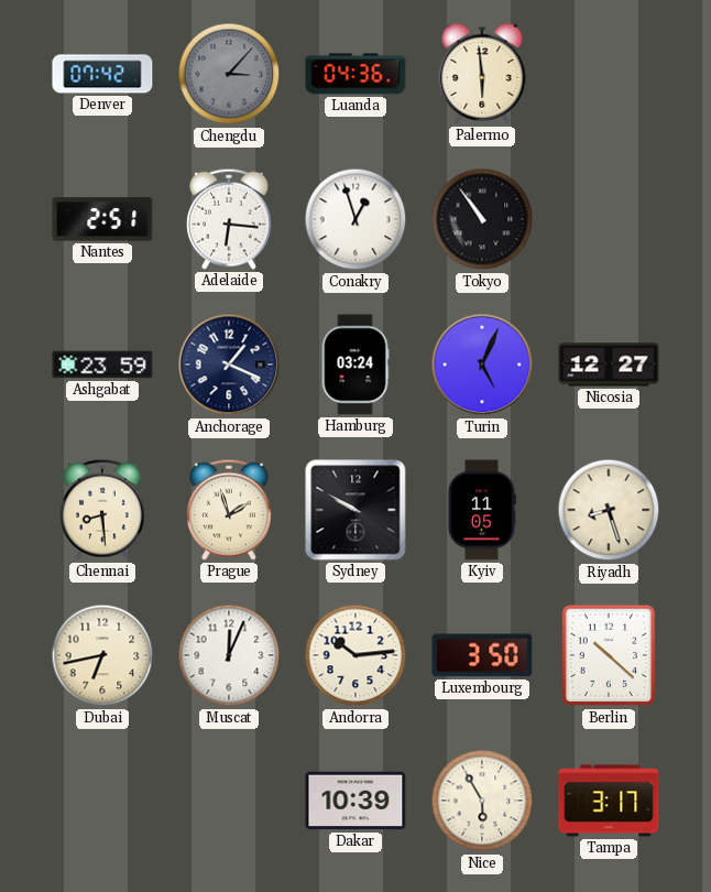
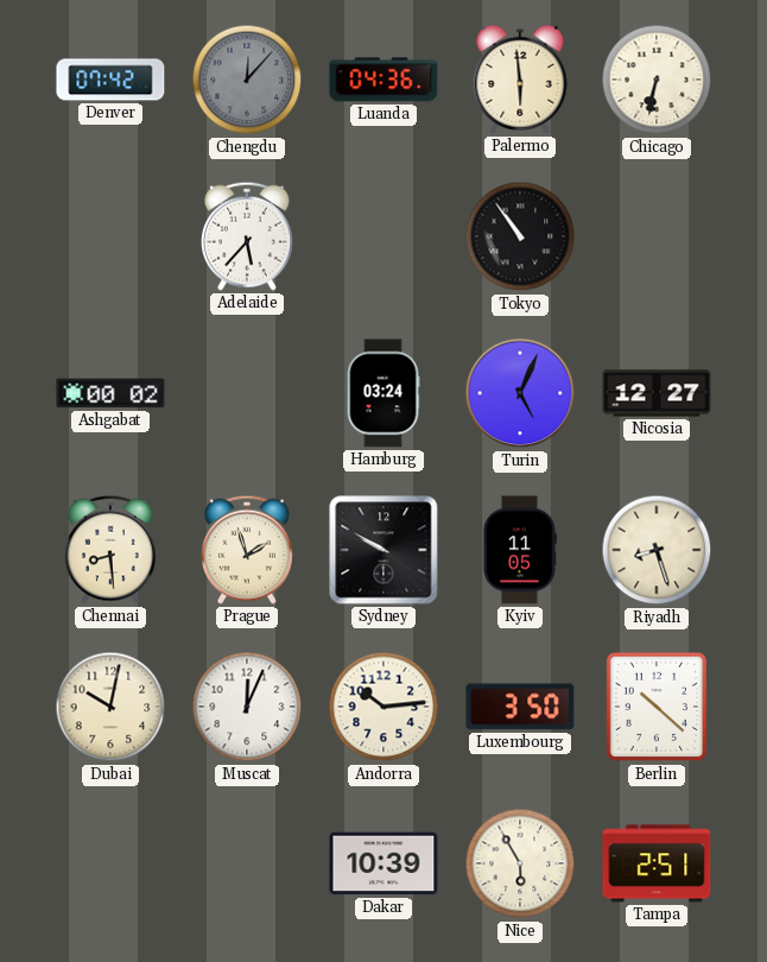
Chengdu: 3:07 -> 12:07
Chicago: none -> 6:32
Nantes: 2:51 -> none
Adelaide: 6:16 -> 5:37
Conakry: 12:57 -> none
Ashgabat: 23:59 -> 00:02
Anchorage: 1:19 -> none
Dubai: 6:43 -> 10:02
Tampa: 3:17 -> 2:51
